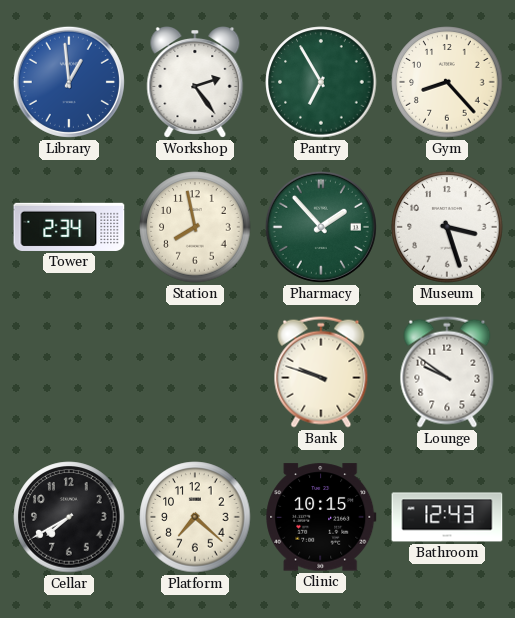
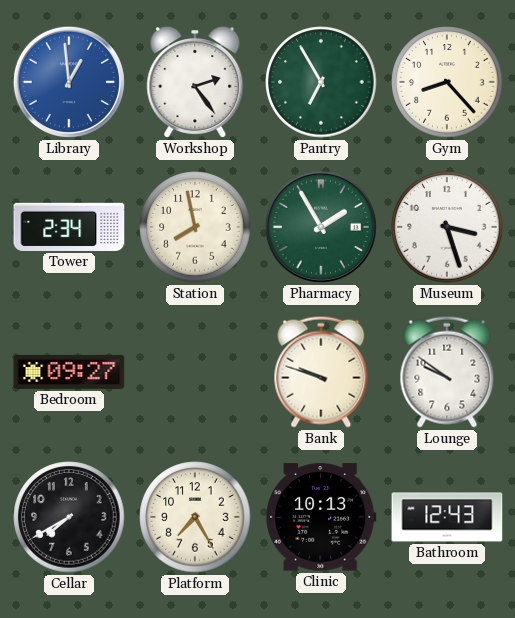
Pharmacy: 1:53 -> 1:55
Bedroom: none -> 09:27
Platform: 7:22 -> 7:25
Clinic: 10:15 -> 10:13
